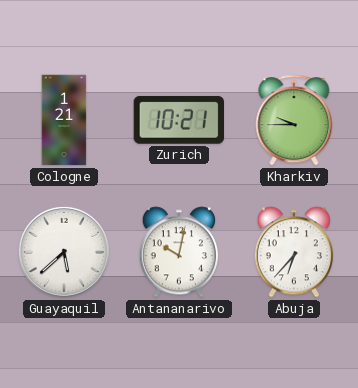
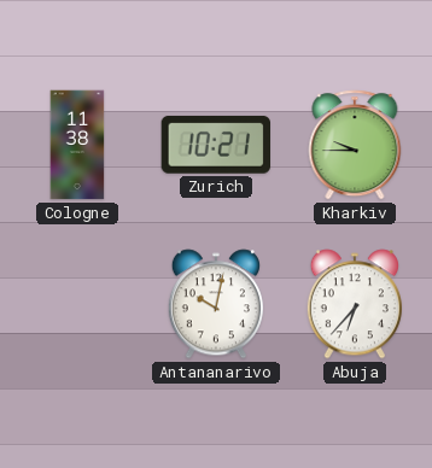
Cologne: 1:21 -> 11:38
Guayaquil: 5:38 -> none
